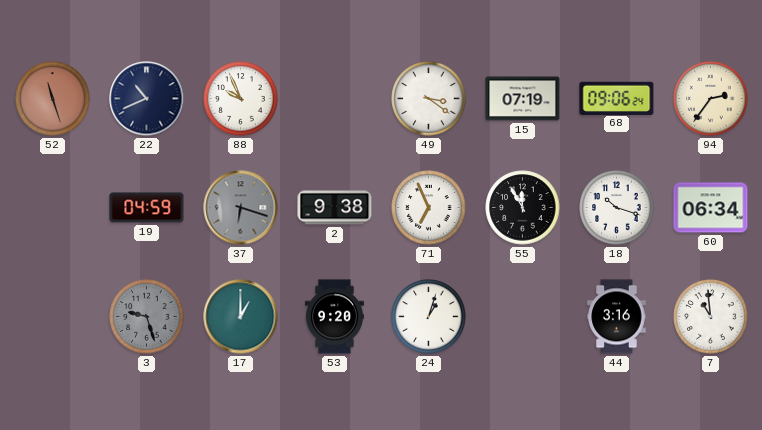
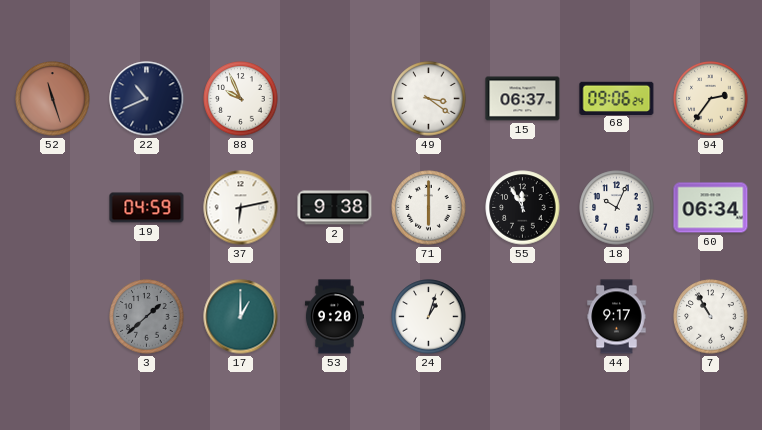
15: 07:19 -> 06:37
37: 6:18 -> 6:13
37 dial: grey -> white
71: 6:56 -> 6:00
18: 10:18 -> 10:04
3: 9:27 -> 1:38
44: 3:16 -> 9:17
7: 10:59 -> 10:55
